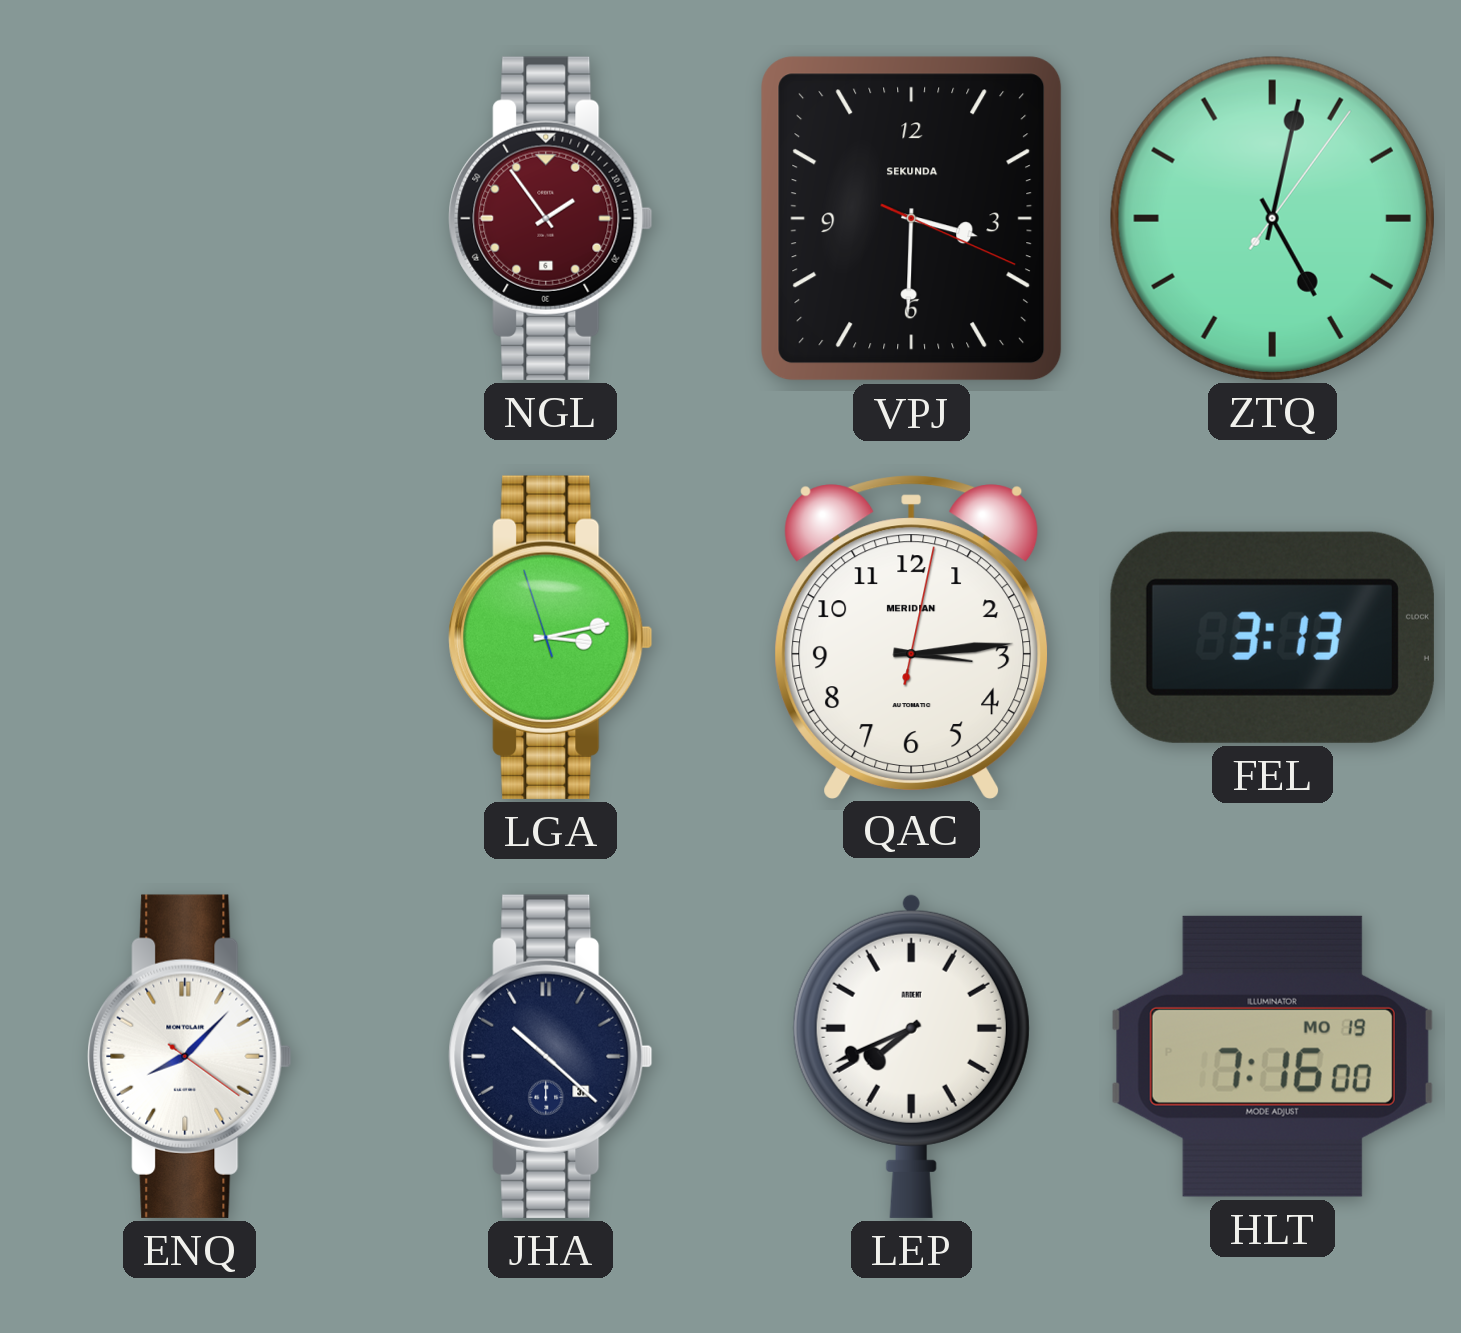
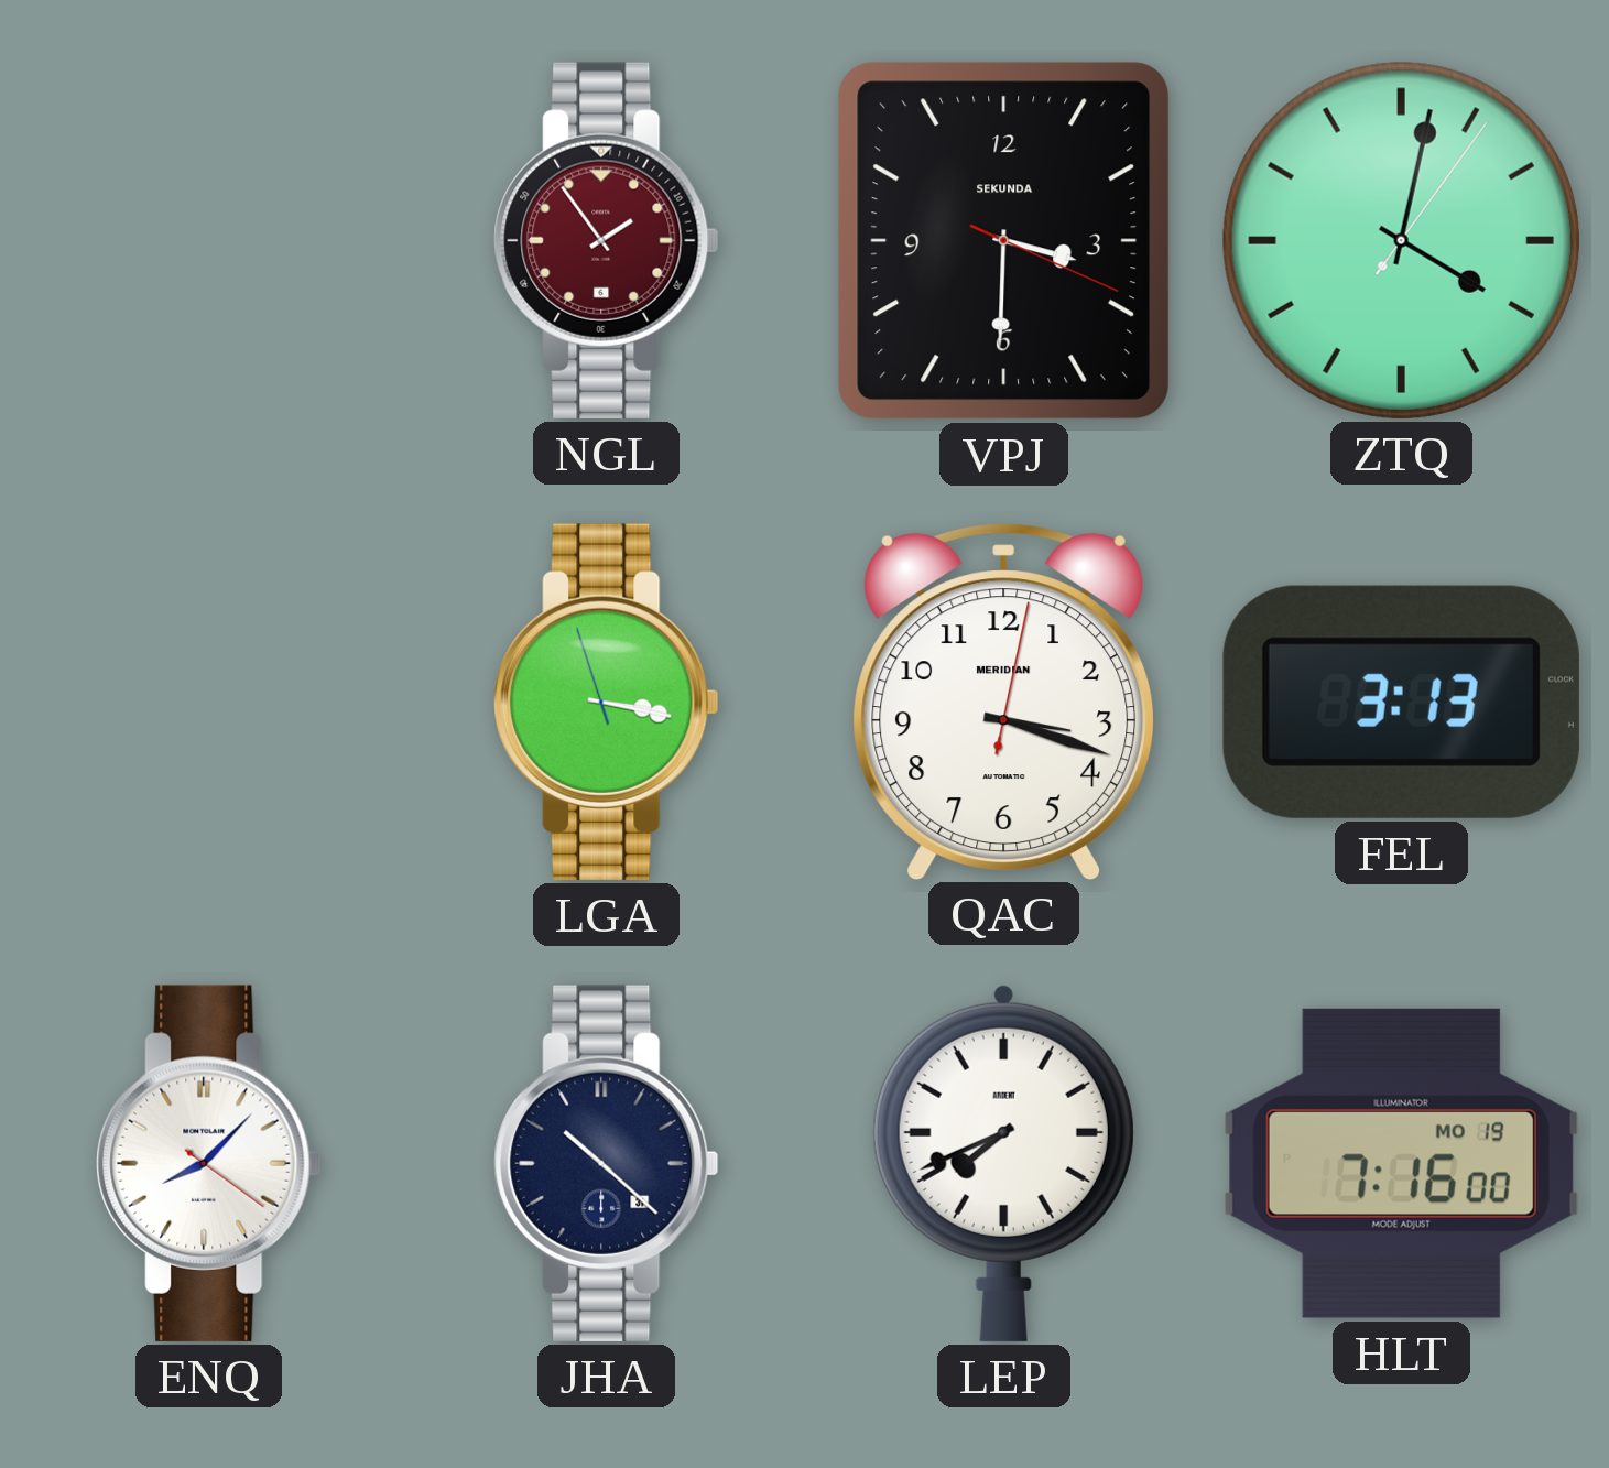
ZTQ: 5:02 -> 4:02
LGA: 3:12 -> 3:16
QAC: 3:14 -> 3:18
